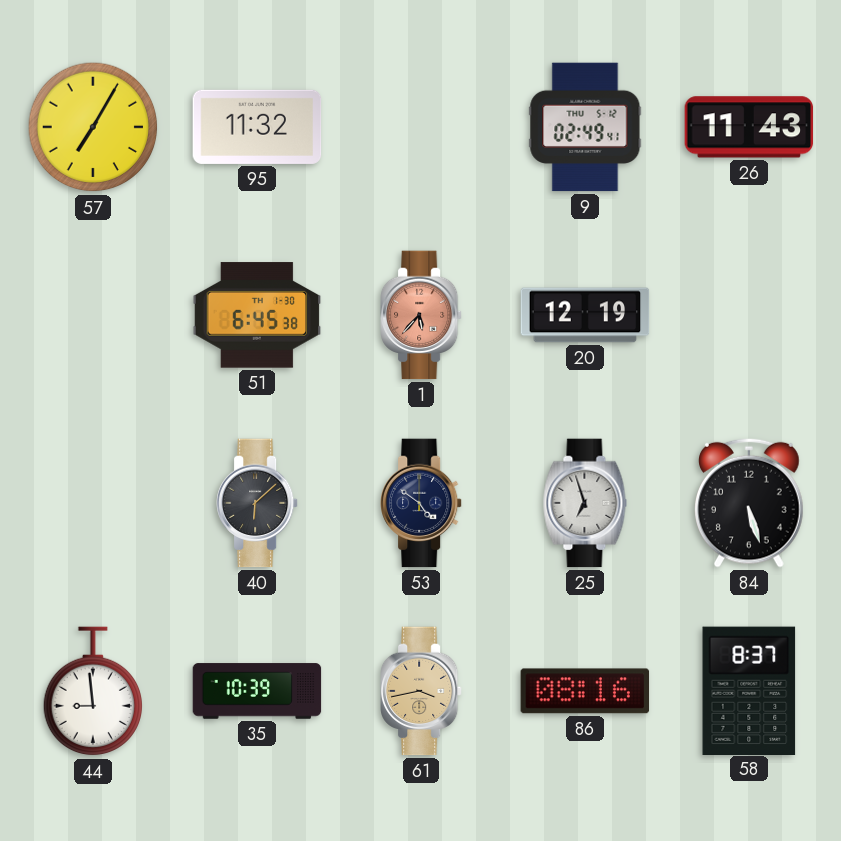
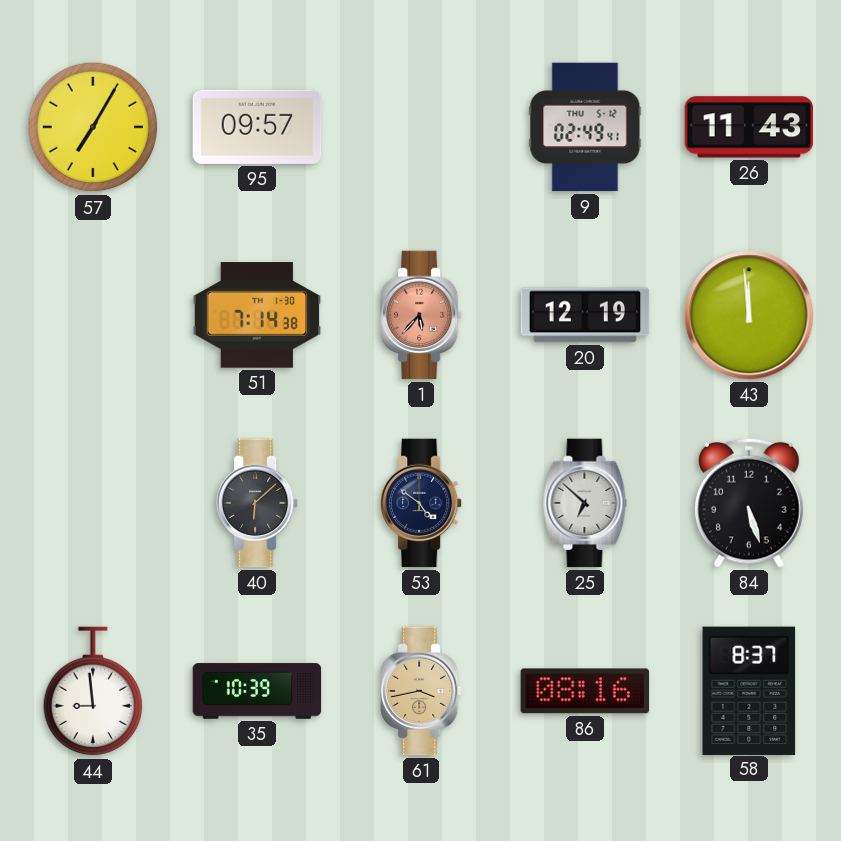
95: 11:32 -> 09:57
51: 6:45 -> 7:14
43: none -> 11:59
25: 6:57 -> 6:52
